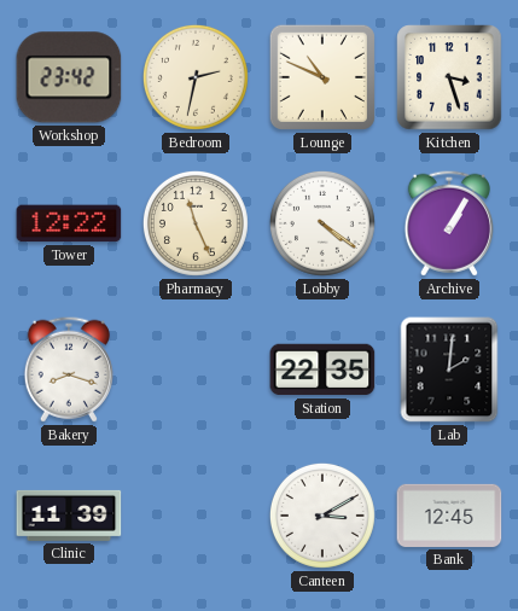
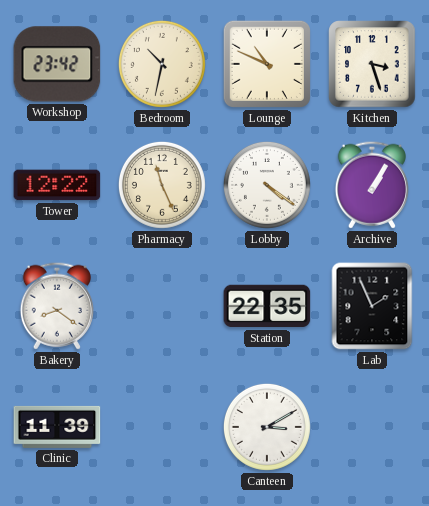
Bedroom: 2:32 -> 10:32
Bakery: 8:18 -> 8:21
Lab: 2:01 -> 1:56
Bank: 12:45 -> none
